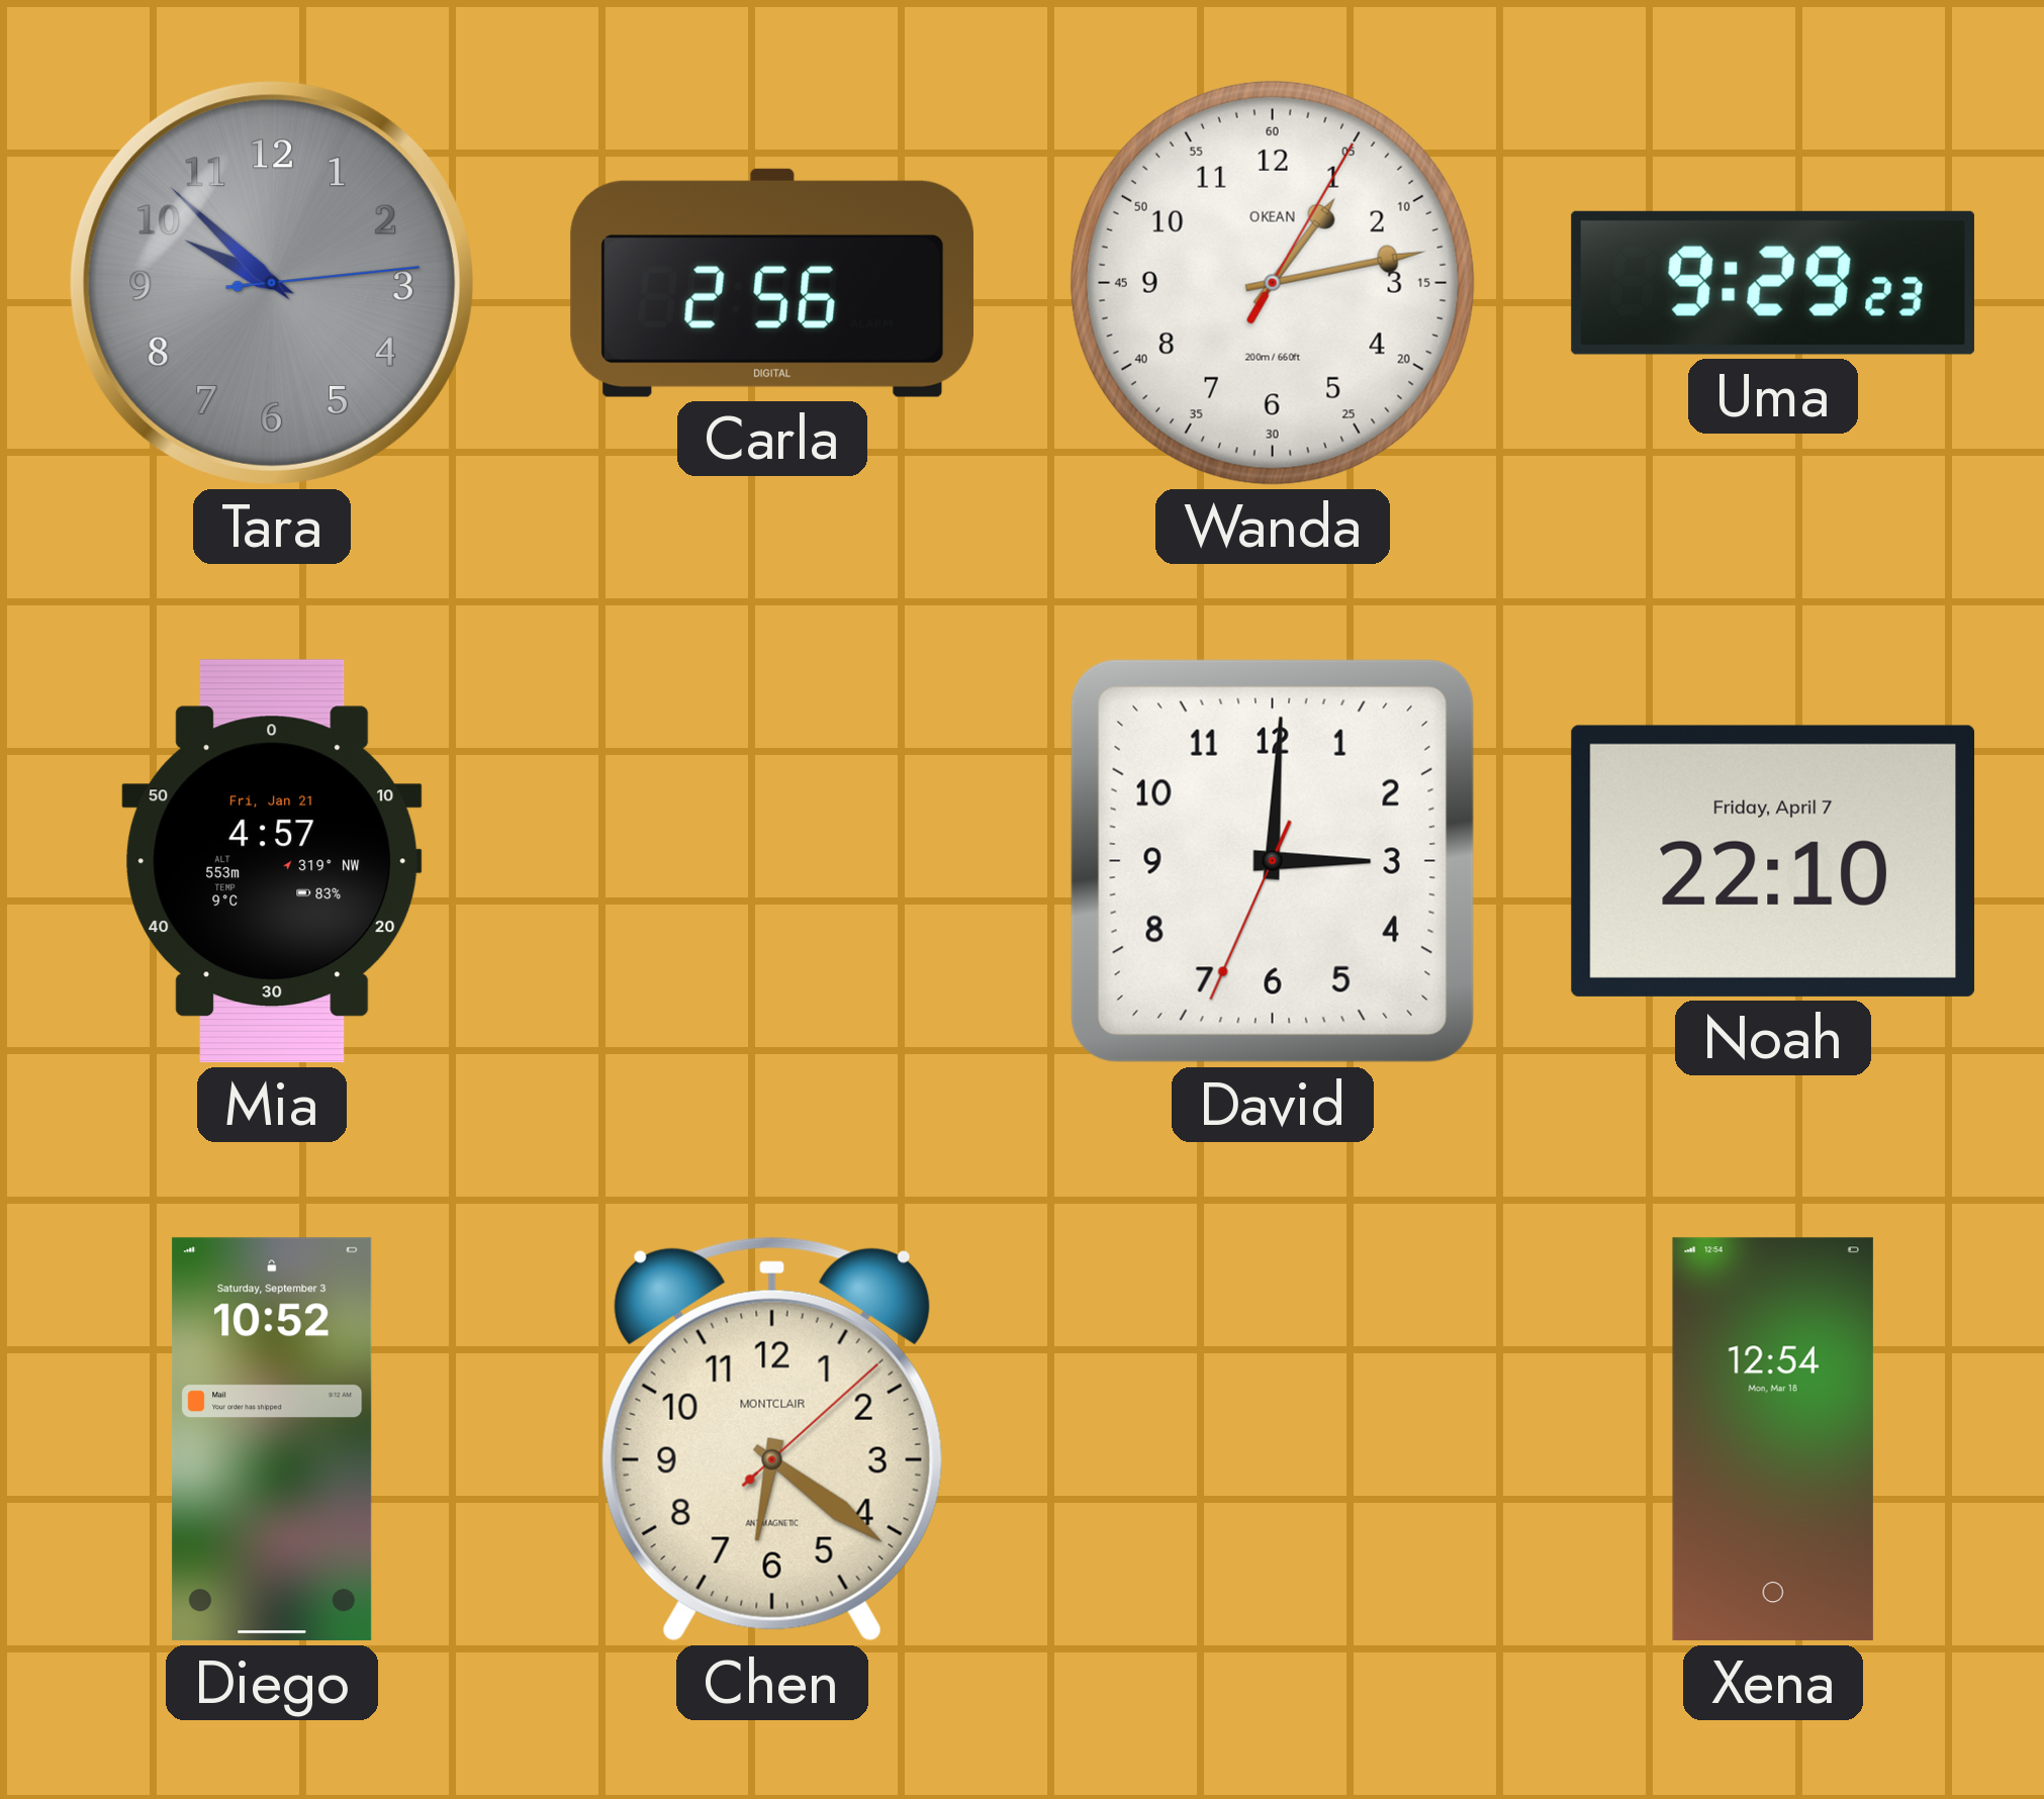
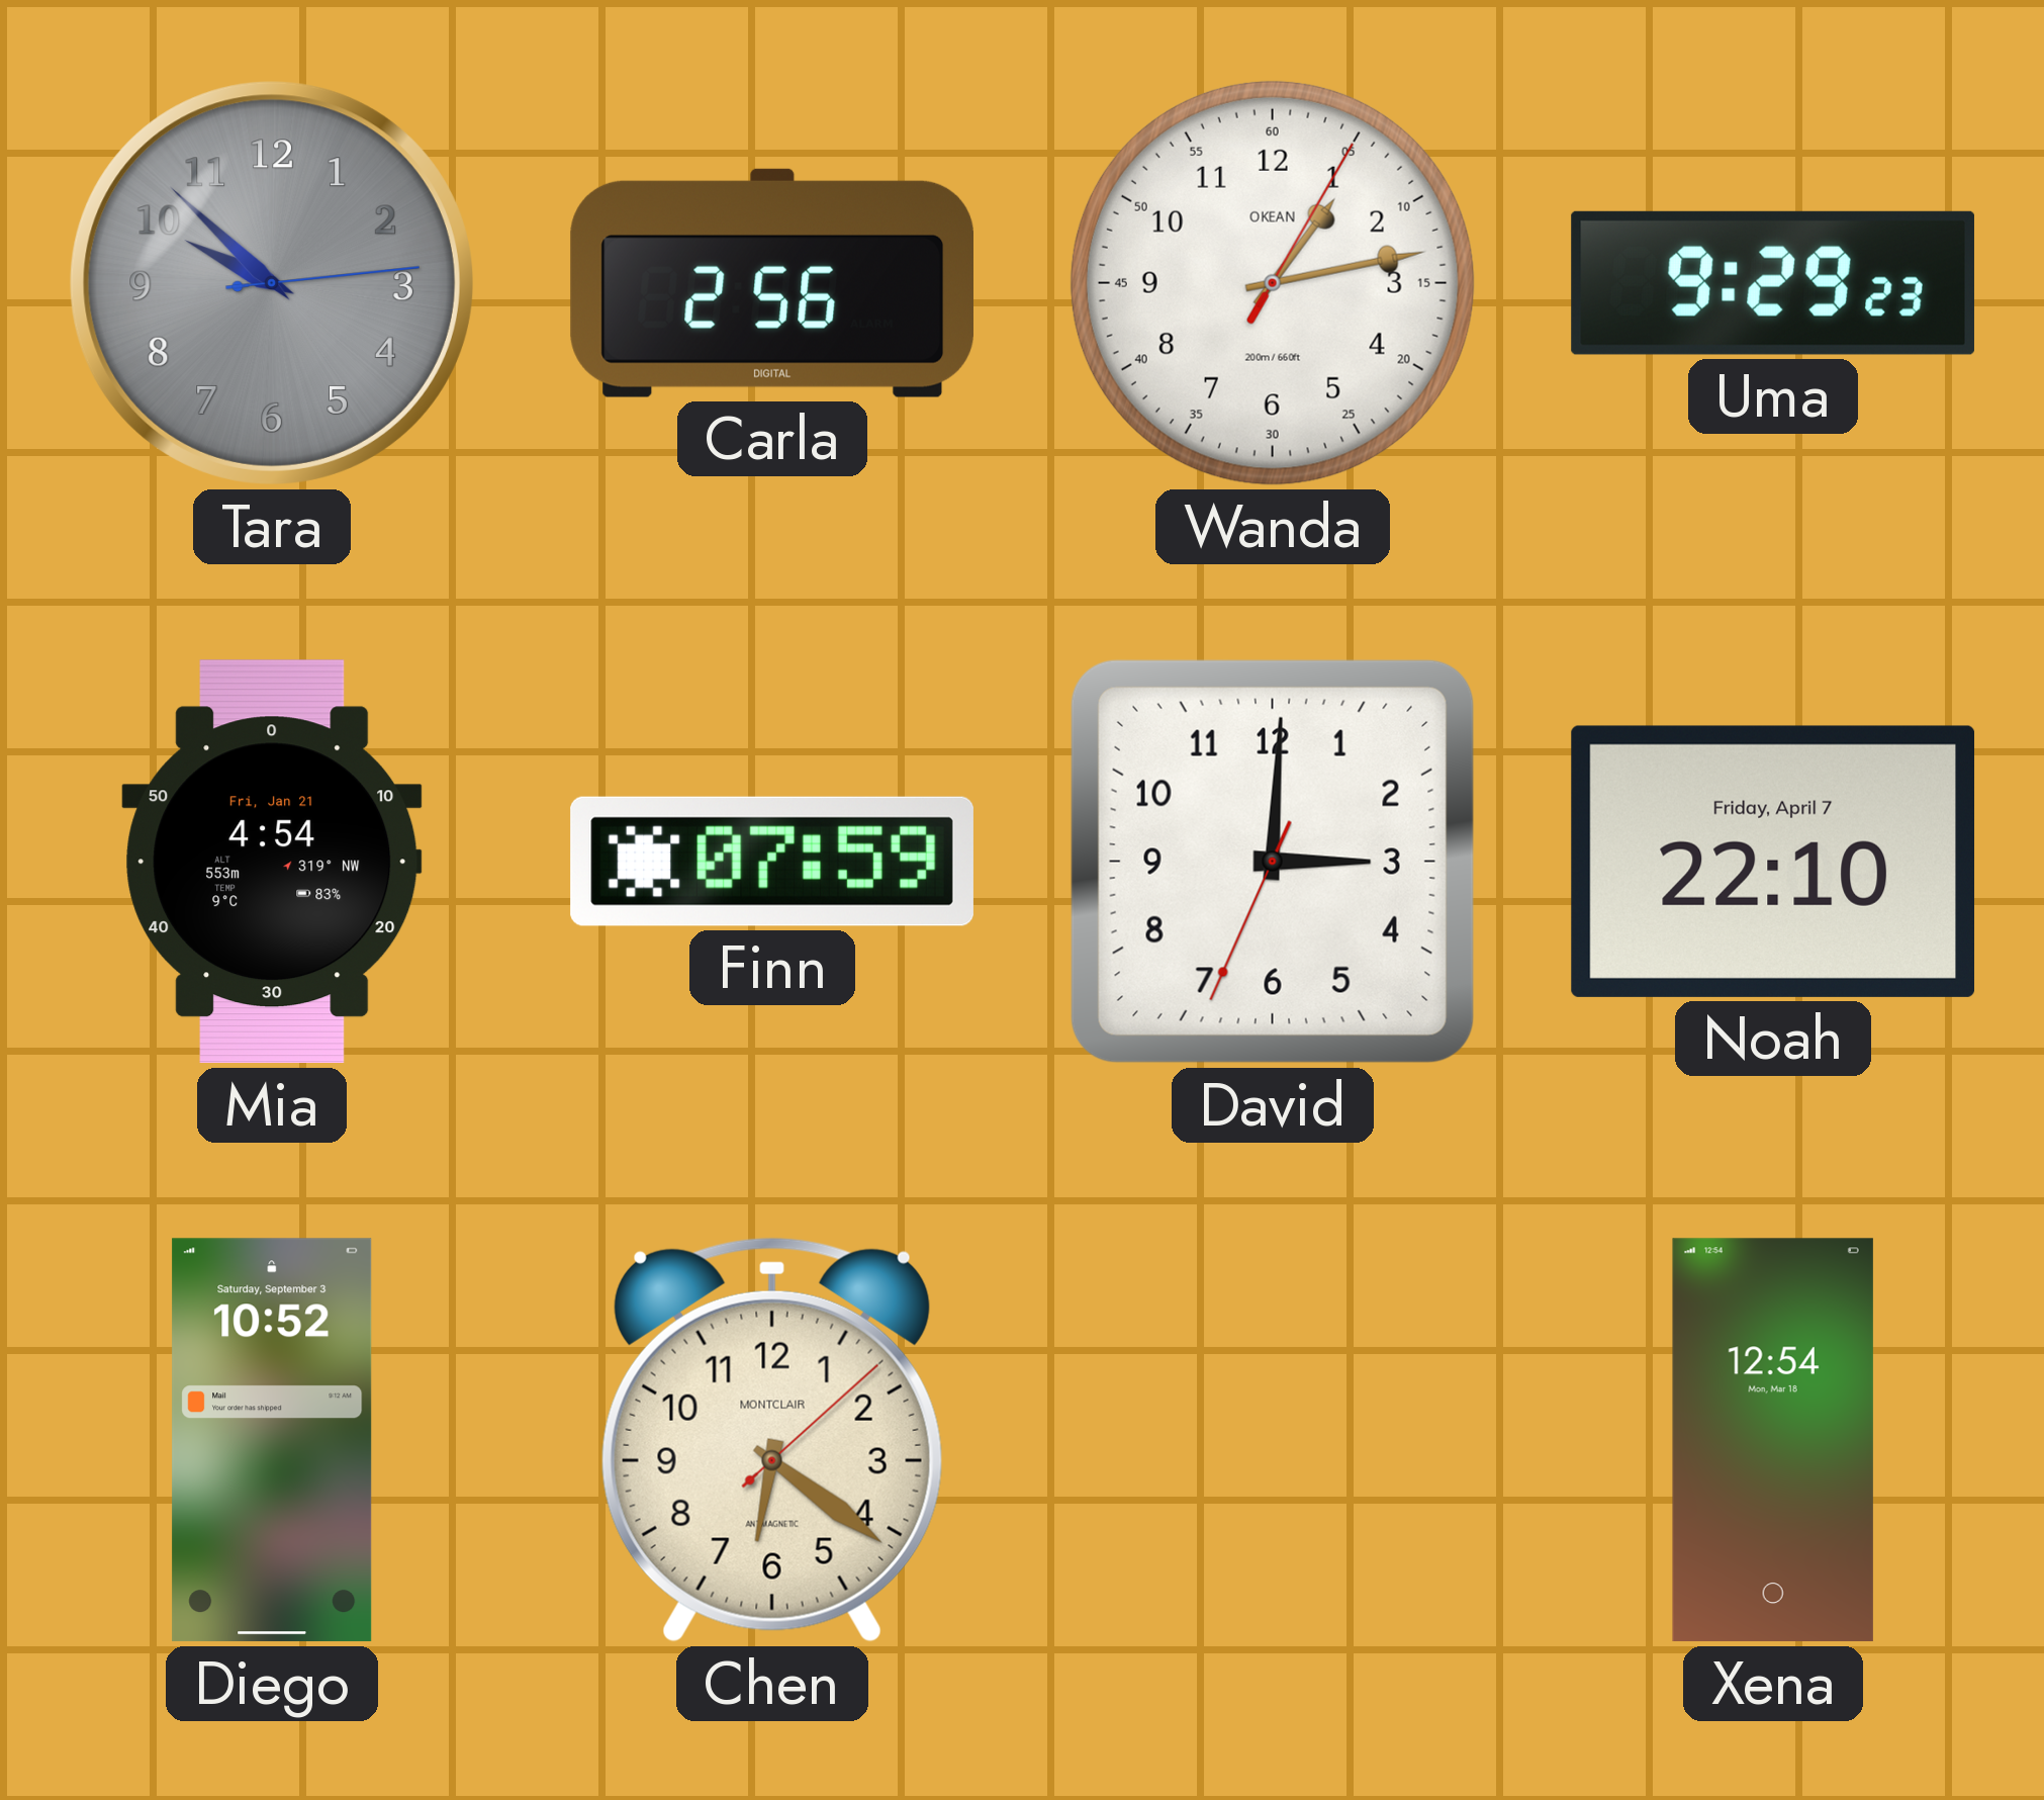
Mia: 4:57 -> 4:54
Finn: none -> 07:59
